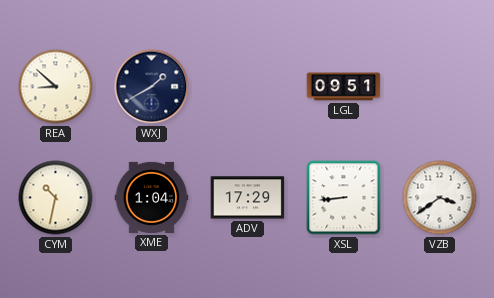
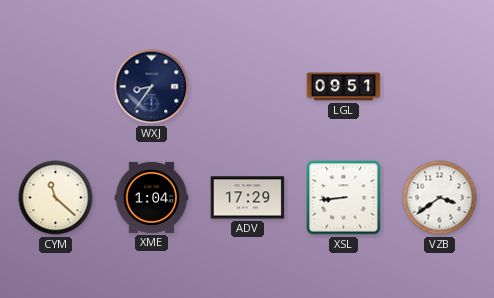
REA: 8:52 -> none
WXJ: 1:40 -> 8:36
CYM: 10:32 -> 11:22
